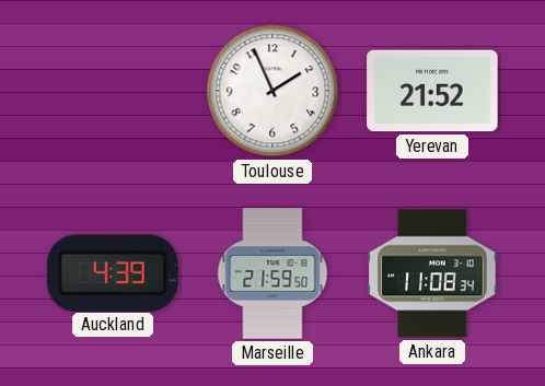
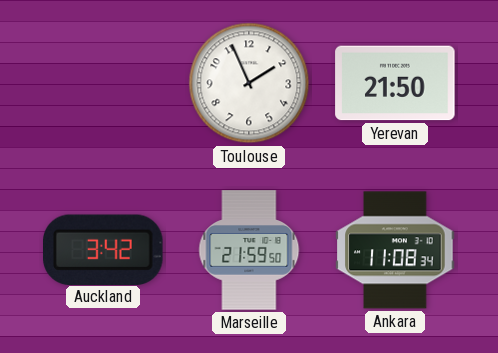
Yerevan: 21:52 -> 21:50
Auckland: 4:39 -> 3:42
